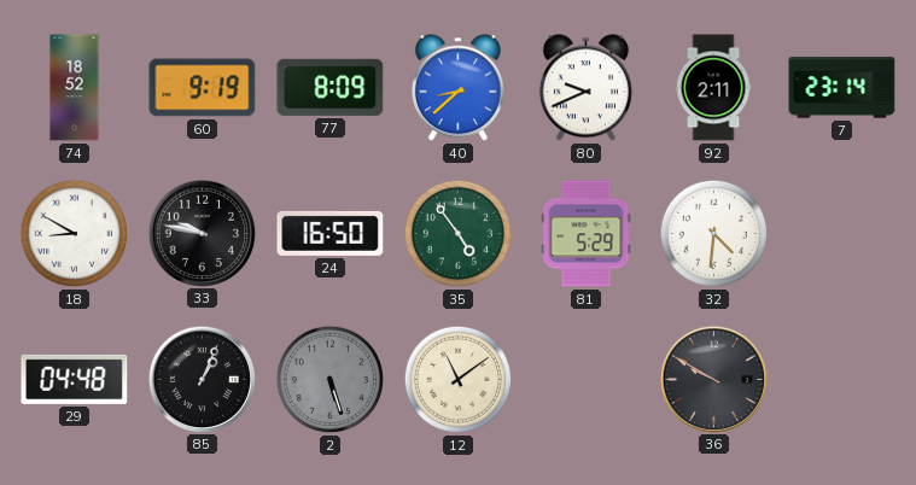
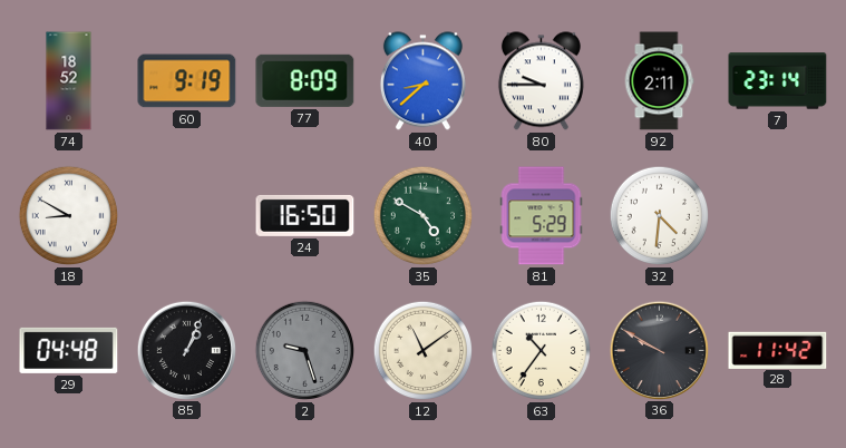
80: 9:41 -> 9:45
33: 9:47 -> none
35: 4:54 -> 4:50
2: 5:27 -> 9:27
63: none -> 10:36
28: none -> 11:42
